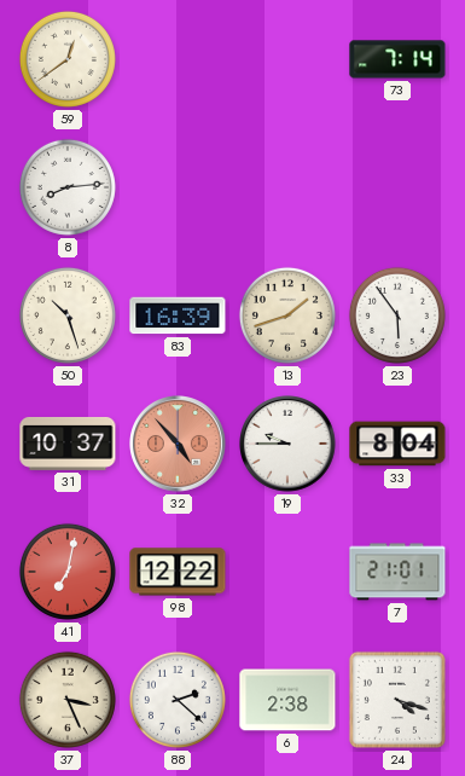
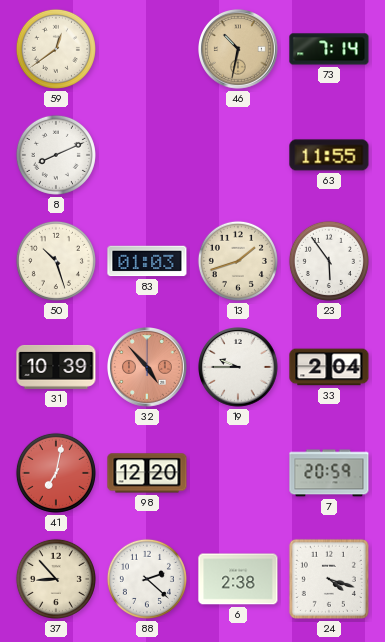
46: none -> 10:32
8: 8:14 -> 8:11
63: none -> 11:55
83: 16:39 -> 01:03
31: 10:37 -> 10:39
33: 8:04 -> 2:04
98: 12:22 -> 12:20
7: 21:01 -> 20:59
37: 3:26 -> 8:53
